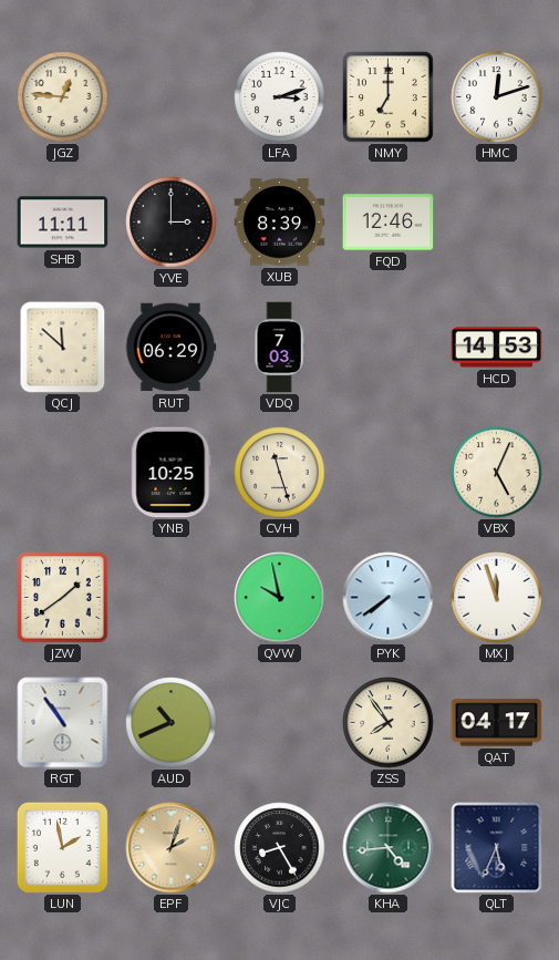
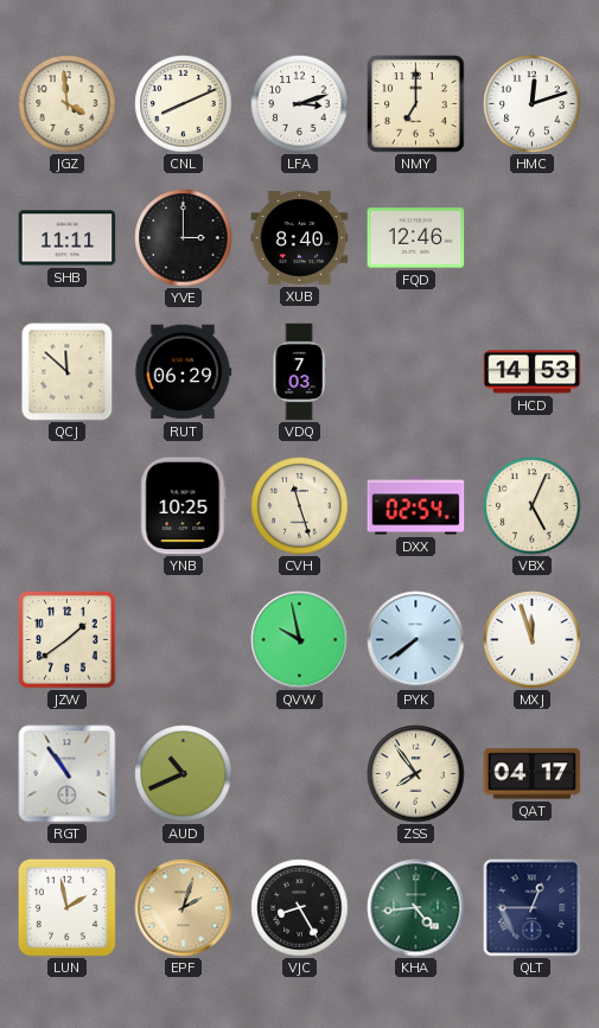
JGZ: 12:46 -> 3:59
CNL: none -> 8:11
XUB: 8:39 -> 8:40
DXX: none -> 02:54
QLT: 5:34 -> 12:45
